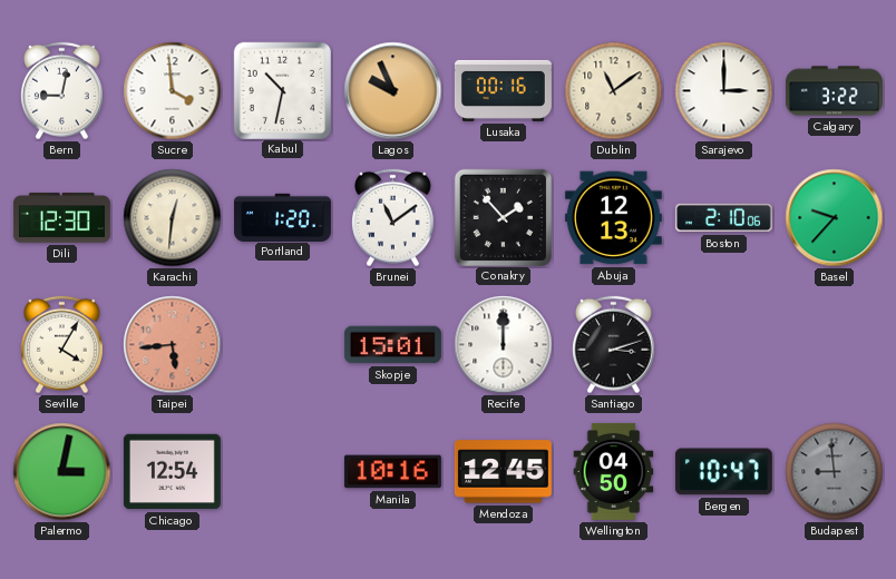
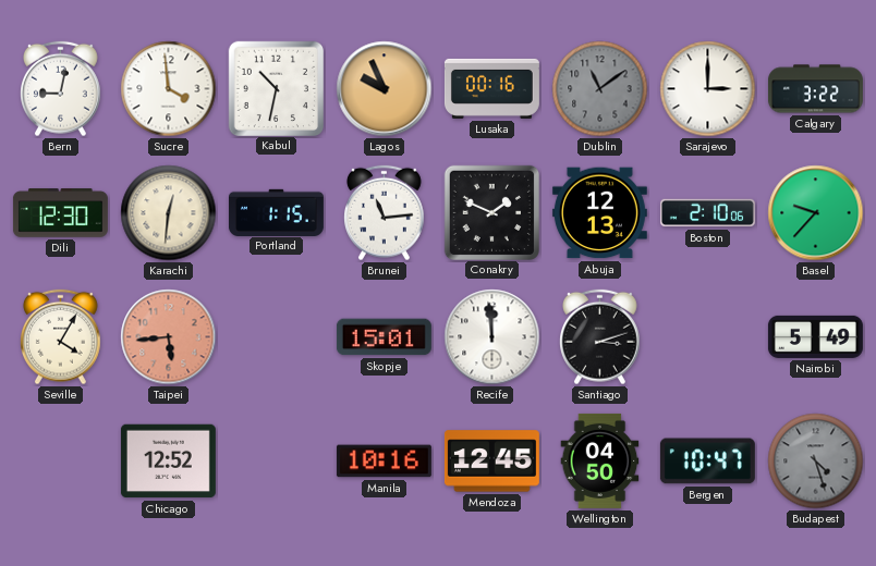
Dublin dial: cream -> grey
Portland: 1:20 -> 1:15
Brunei: 11:09 -> 11:14
Conakry: 1:53 -> 1:49
Recife: 12:00 -> 11:59
Nairobi: none -> 5:49
Palermo: 3:02 -> none
Chicago: 12:54 -> 12:52
Budapest: 8:59 -> 4:27
